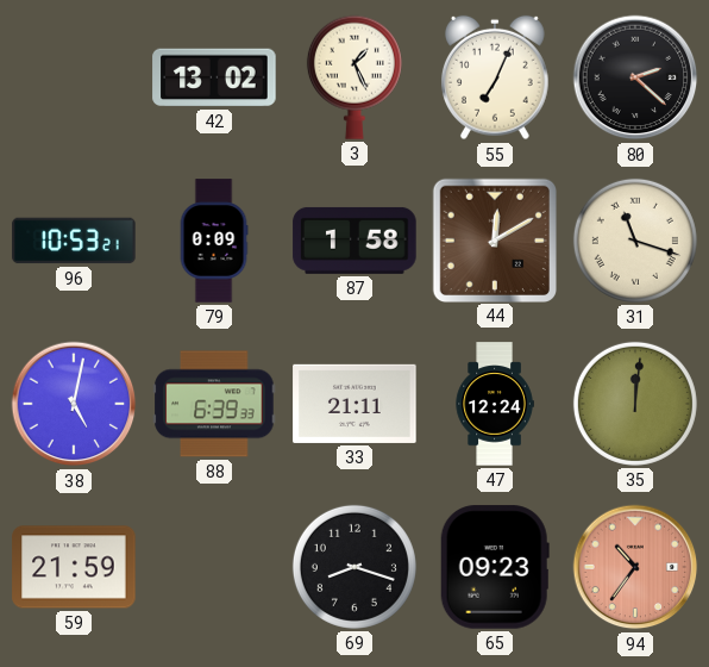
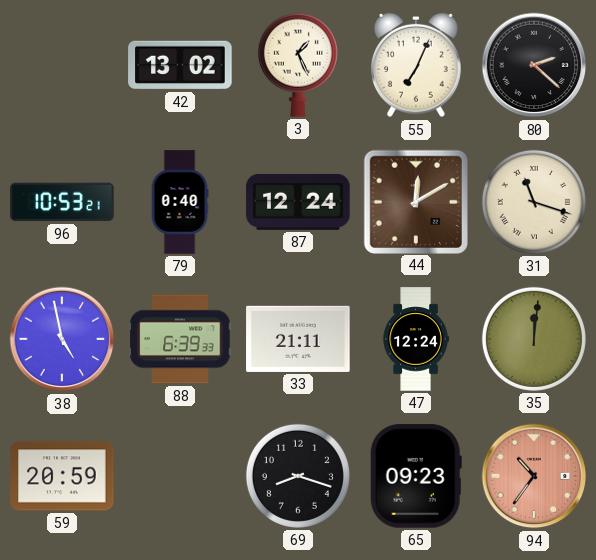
79: 0:09 -> 0:40
87: 1:58 -> 12:24
38: 5:02 -> 4:58
59: 21:59 -> 20:59
